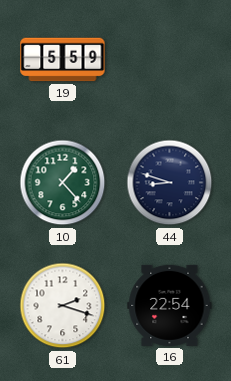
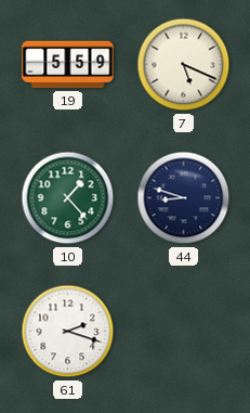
7: none -> 5:19
16: 22:54 -> none
